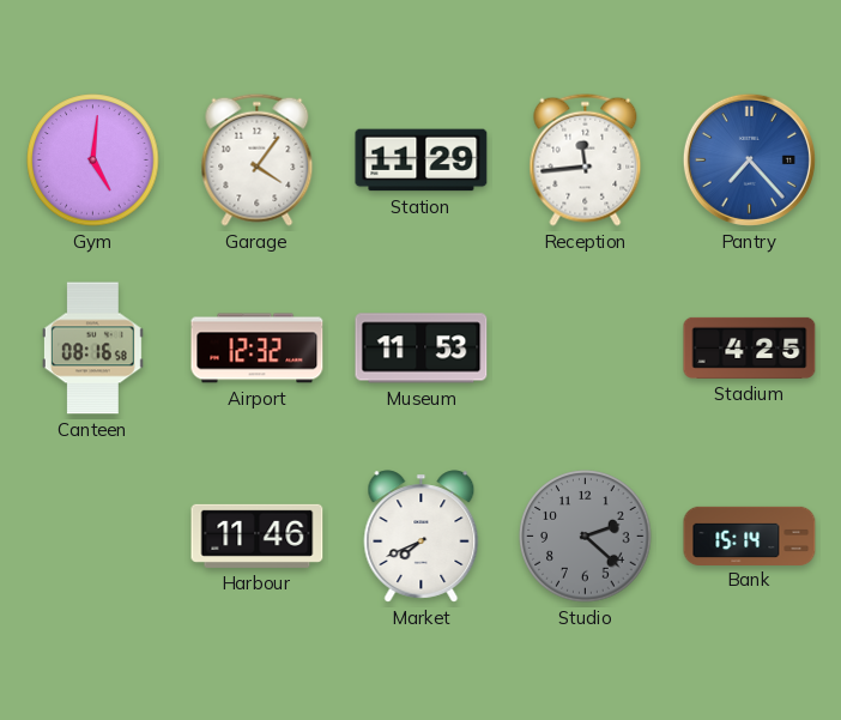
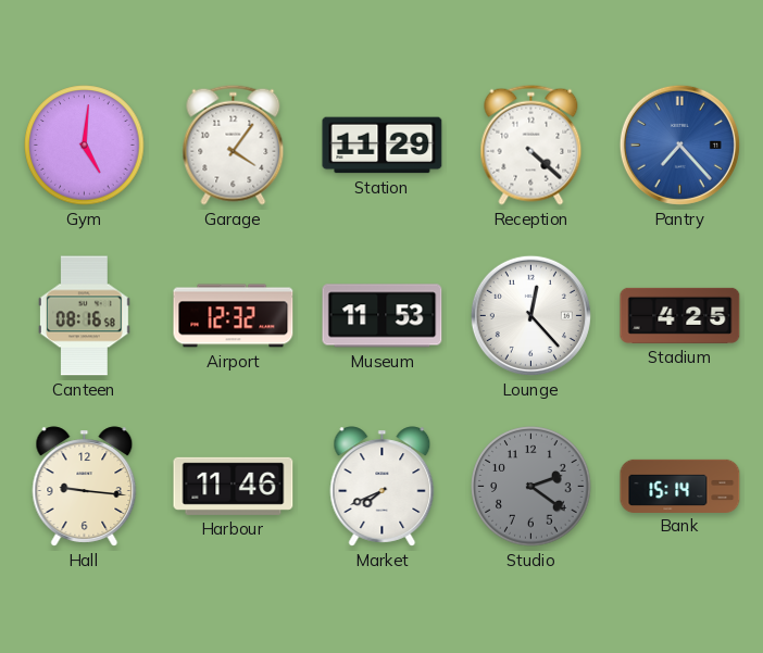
Reception: 11:44 -> 4:22
Lounge: none -> 12:23
Hall: none -> 9:16
Studio: 2:22 -> 2:21
